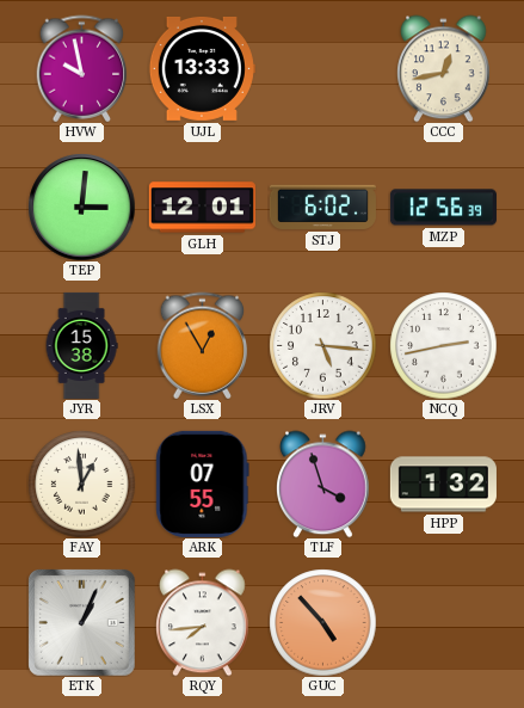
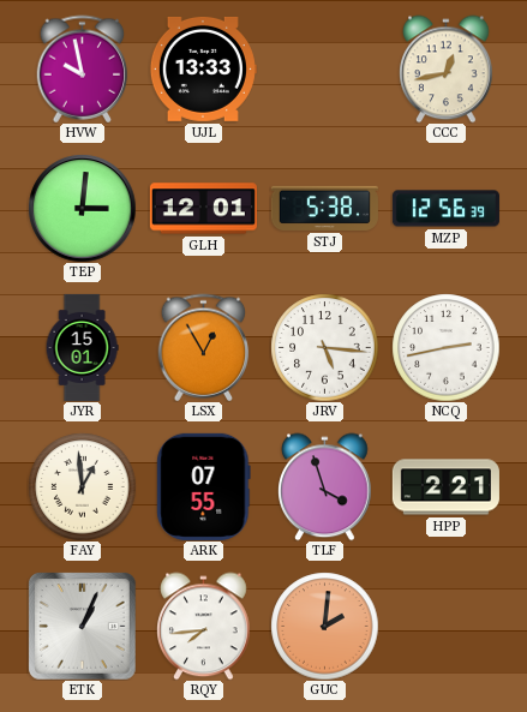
STJ: 6:02 -> 5:38
JYR: 15:38 -> 15:01
HPP: 1:32 -> 2:21
GUC: 4:53 -> 2:01
